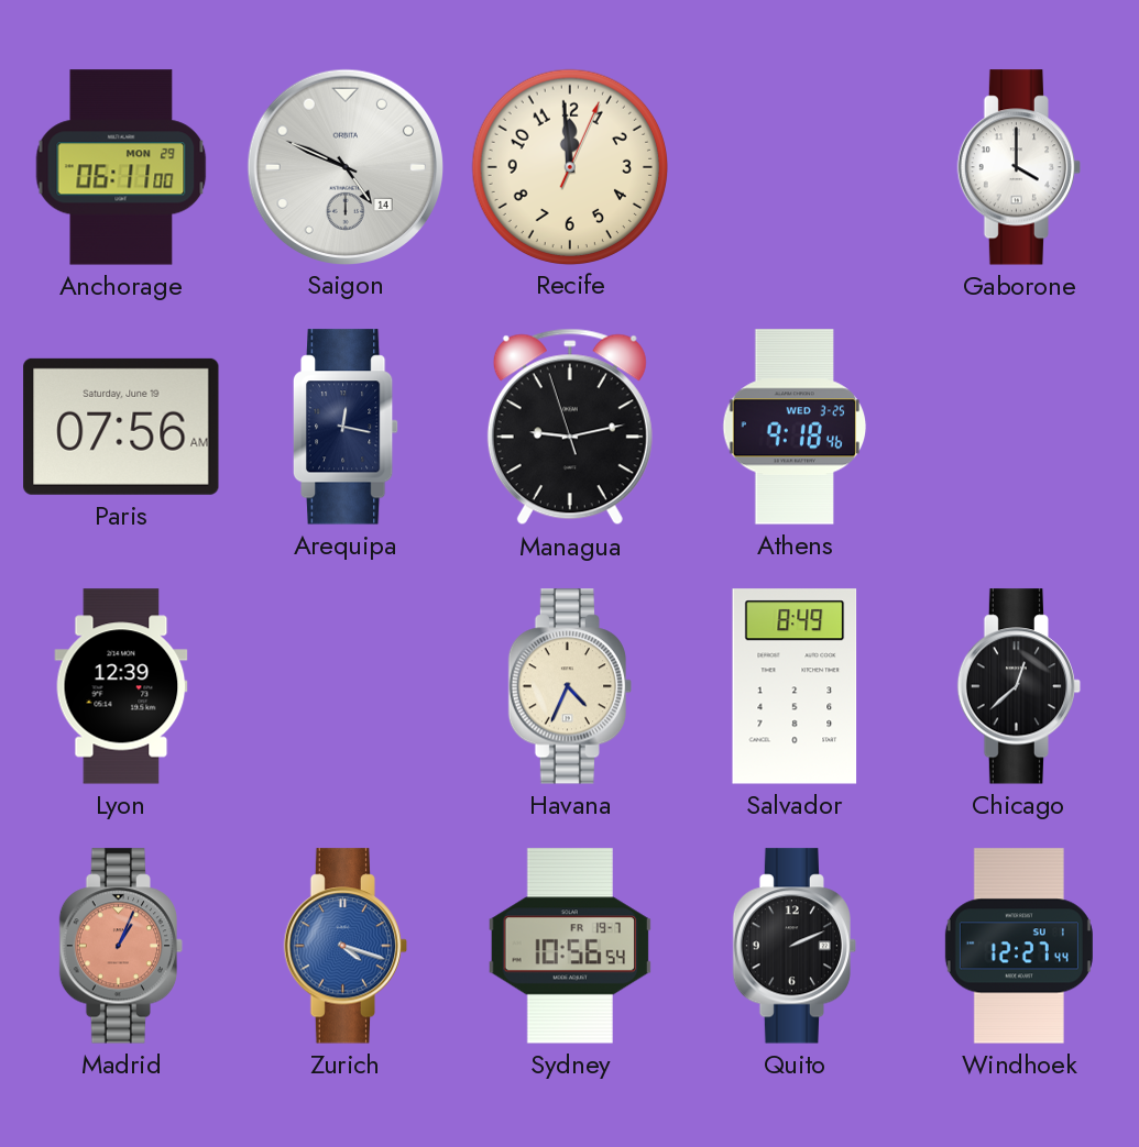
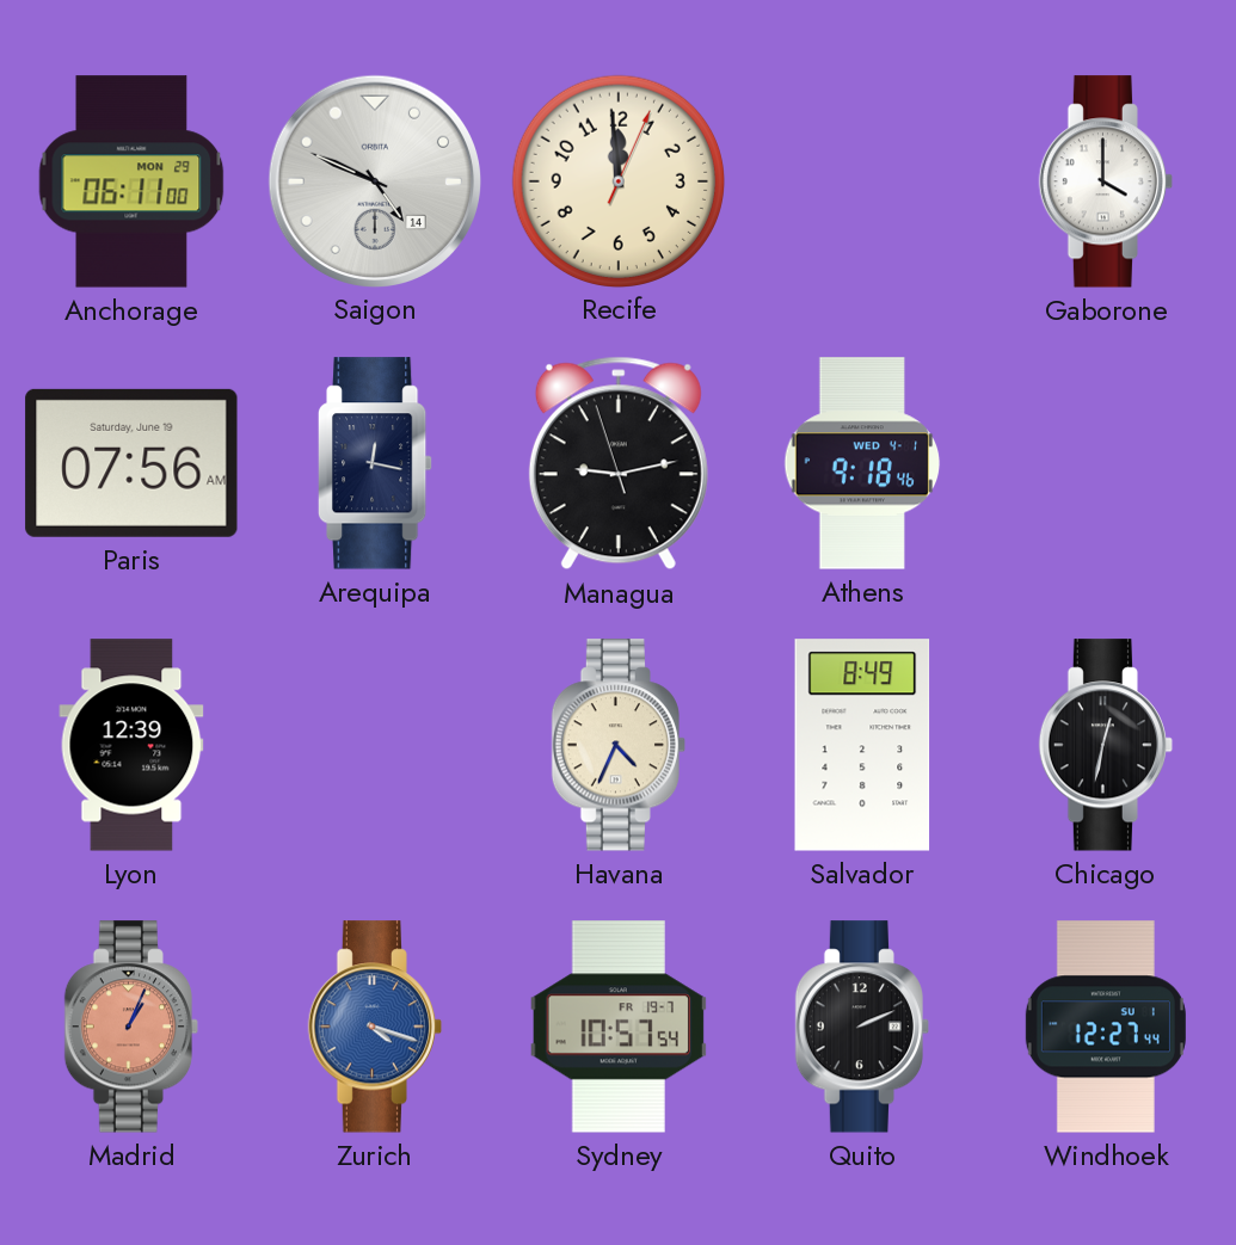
Athens date: WED 3-25 -> WED 4-1
Chicago: 12:38 -> 12:32
Sydney: 10:56 -> 10:57
